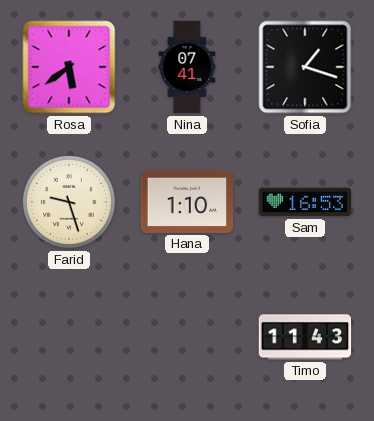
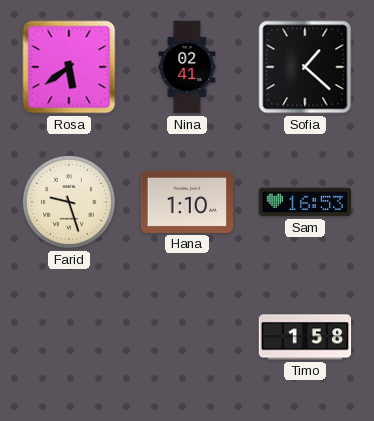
Nina: 07:41 -> 02:41
Sofia: 1:18 -> 1:22
Timo: 11:43 -> 1:58
